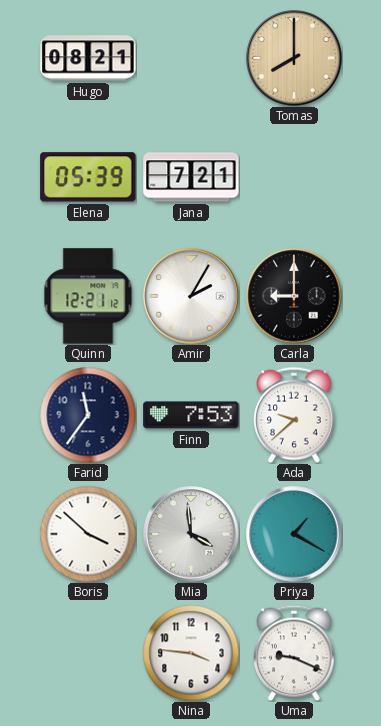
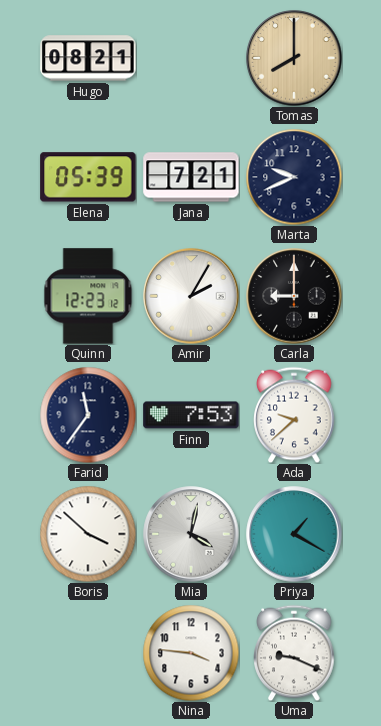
Marta: none -> 9:41
Quinn: 12:21 -> 12:23
Mia: 3:59 -> 4:02
